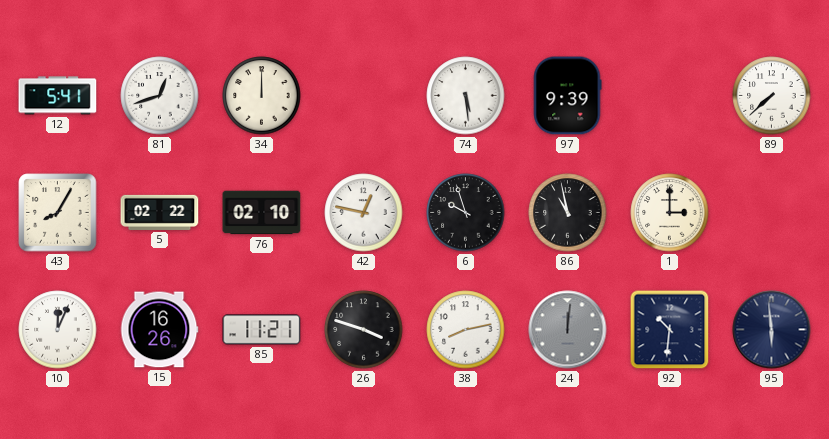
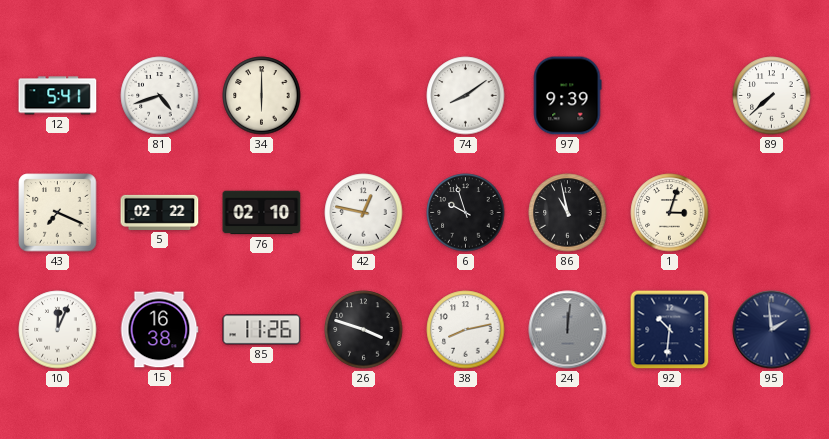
81: 12:42 -> 4:42
34: 12:00 -> 6:00
74: 5:29 -> 8:09
43: 8:05 -> 7:19
1: 3:00 -> 3:03
15: 16:26 -> 16:38
85: 11:21 -> 11:26
95: 5:59 -> 1:59
